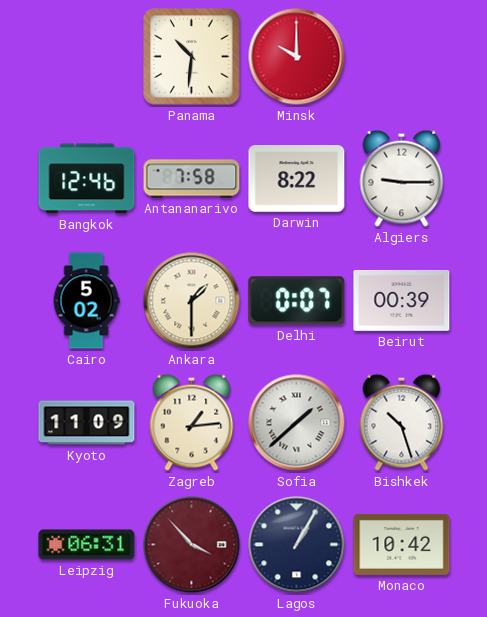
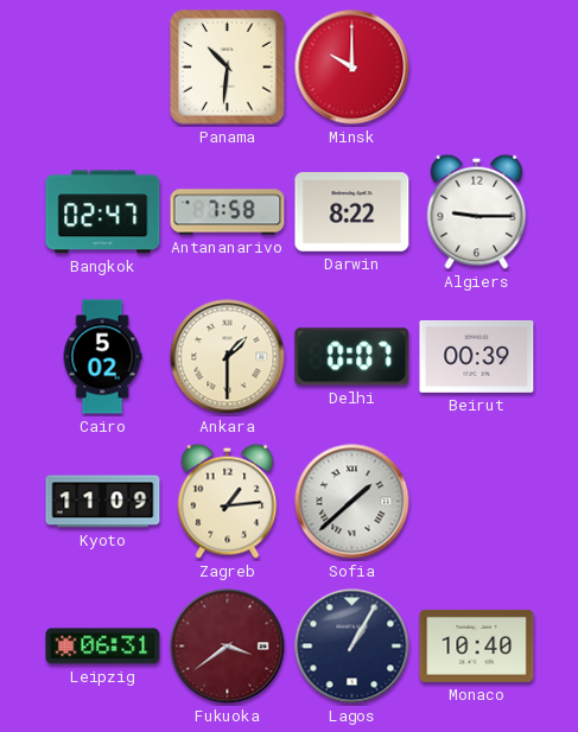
Bangkok: 12:46 -> 02:47
Bishkek: 10:27 -> none
Fukuoka: 3:53 -> 3:39
Monaco: 10:42 -> 10:40
